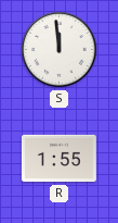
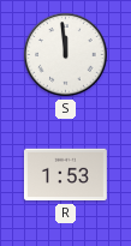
R: 1:55 -> 1:53
